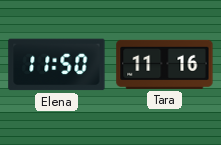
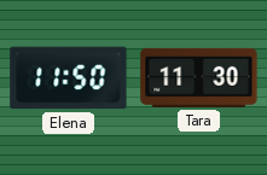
Tara: 11:16 -> 11:30
